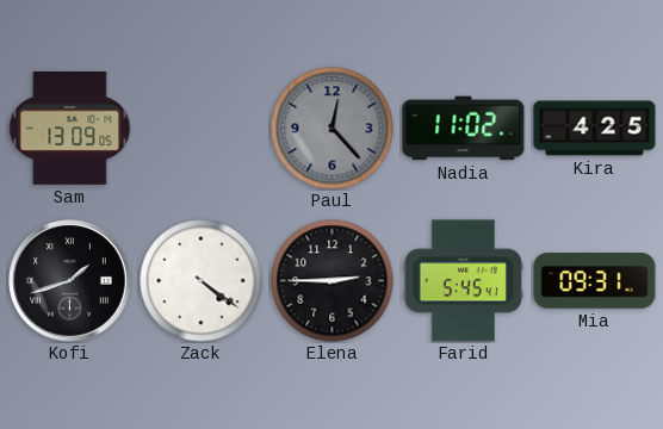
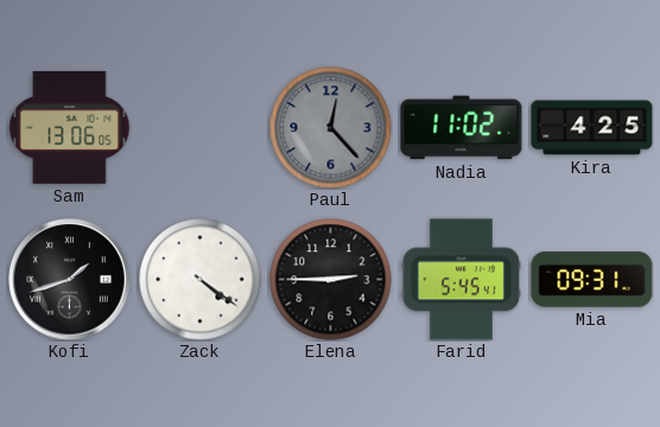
Sam: 13:09 -> 13:06
